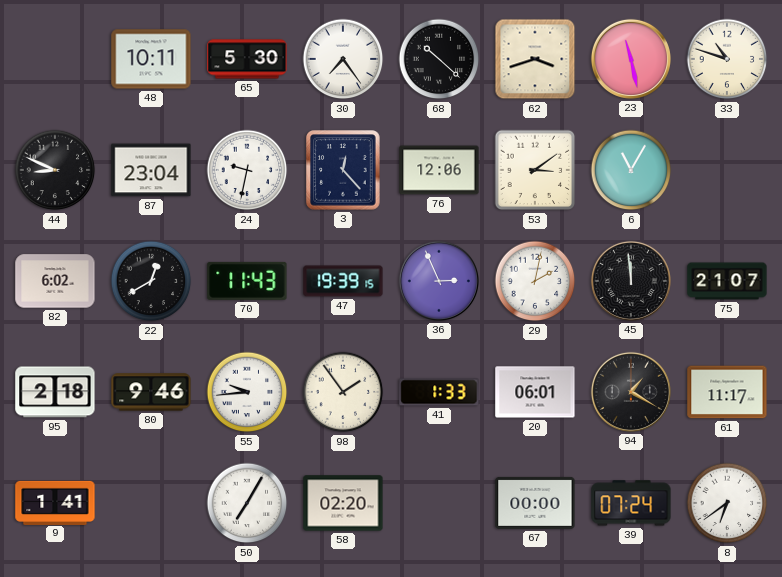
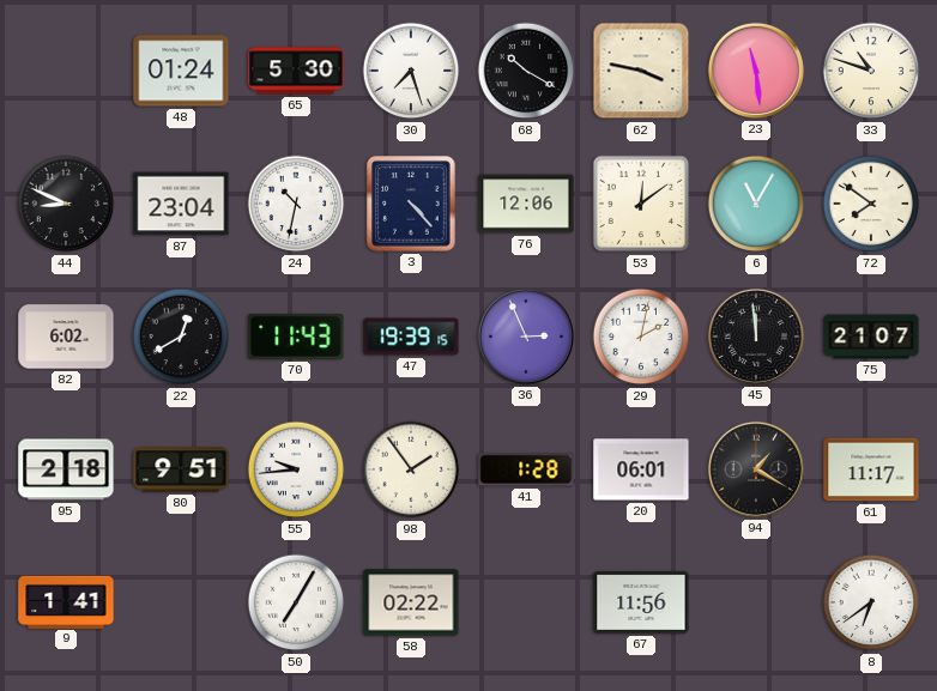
48: 10:11 -> 01:24
30: 7:24 -> 7:27
68: 10:22 -> 10:20
62: 3:42 -> 3:47
23: 11:28 -> 11:29
24: 9:32 -> 10:32
3: 12:23 -> 4:23
53: 3:09 -> 12:09
72: none -> 7:51
80: 9:46 -> 9:51
41: 1:33 -> 1:28
58: 02:20 -> 02:22
67: 00:00 -> 11:56
39: 07:24 -> none
